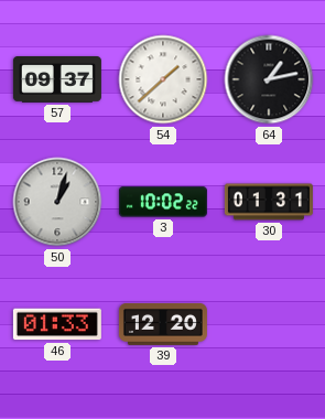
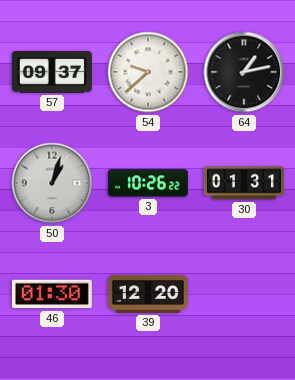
54: 1:38 -> 9:38
3: 10:02 -> 10:26
46: 01:33 -> 01:30
